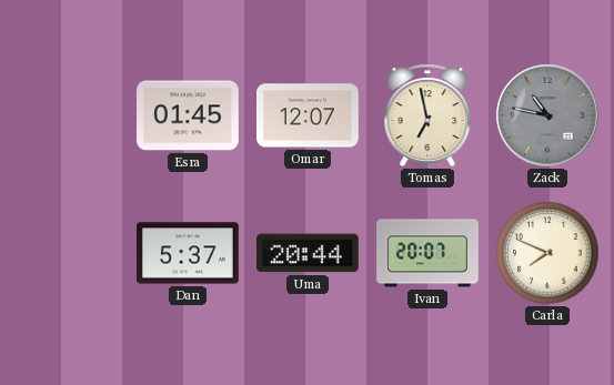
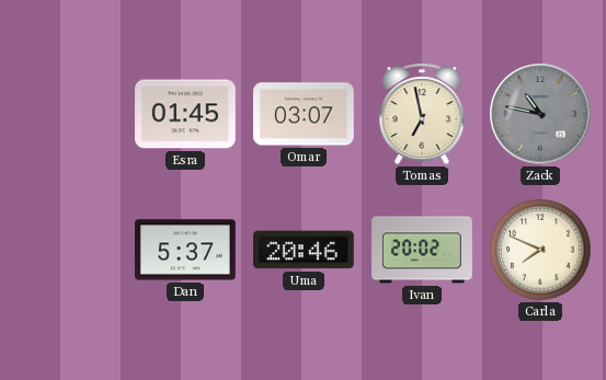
Omar: 12:07 -> 03:07
Uma: 20:44 -> 20:46
Ivan: 20:07 -> 20:02
